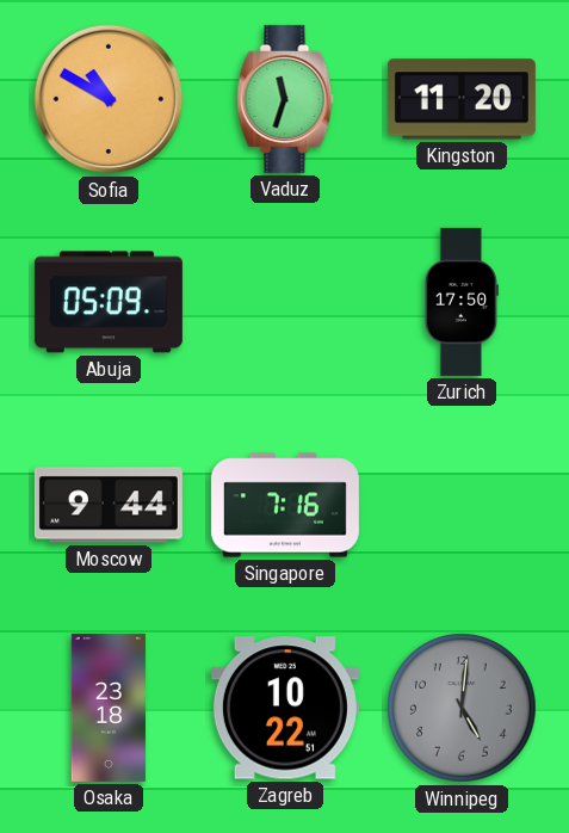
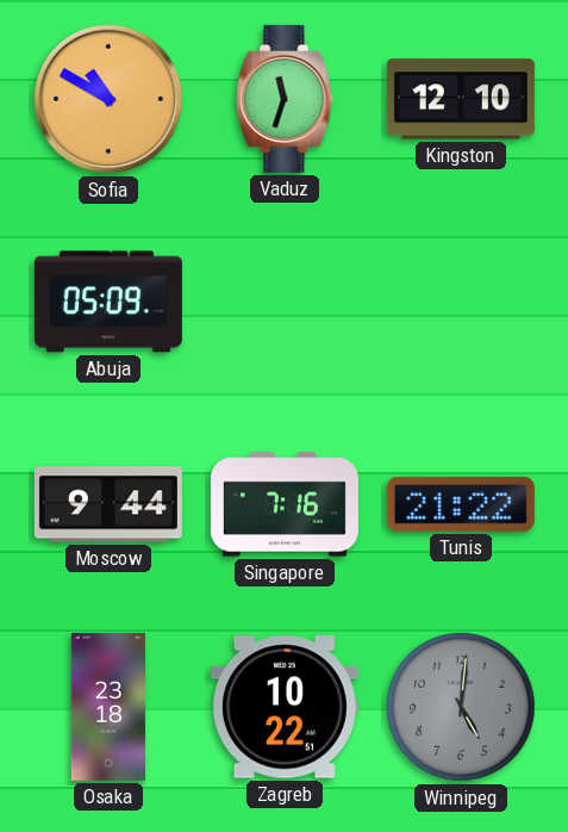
Kingston: 11:20 -> 12:10
Zurich: 17:50 -> none
Tunis: none -> 21:22
